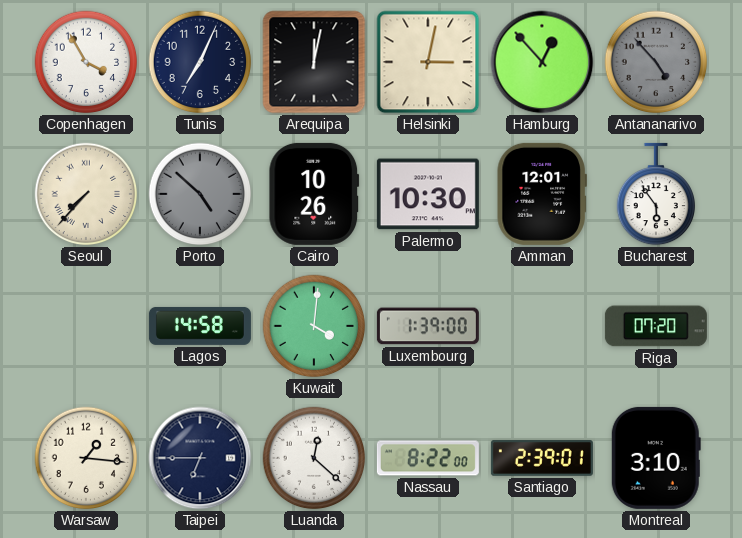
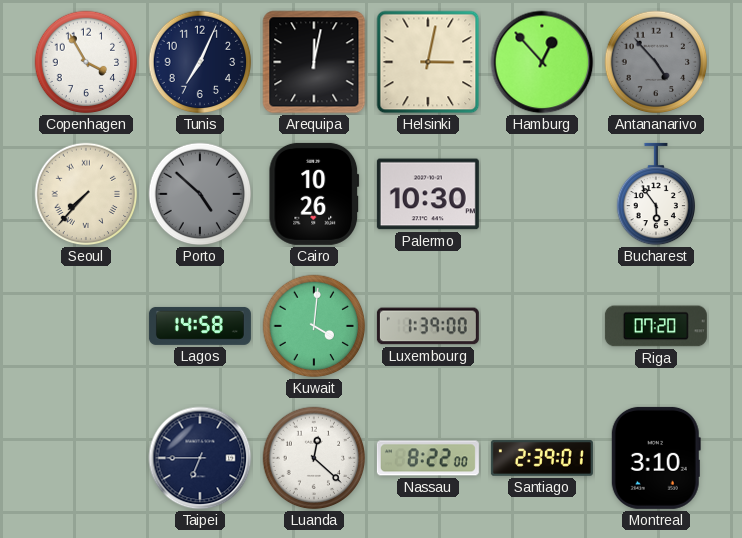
Amman: 12:01 -> none
Warsaw: 1:16 -> none
